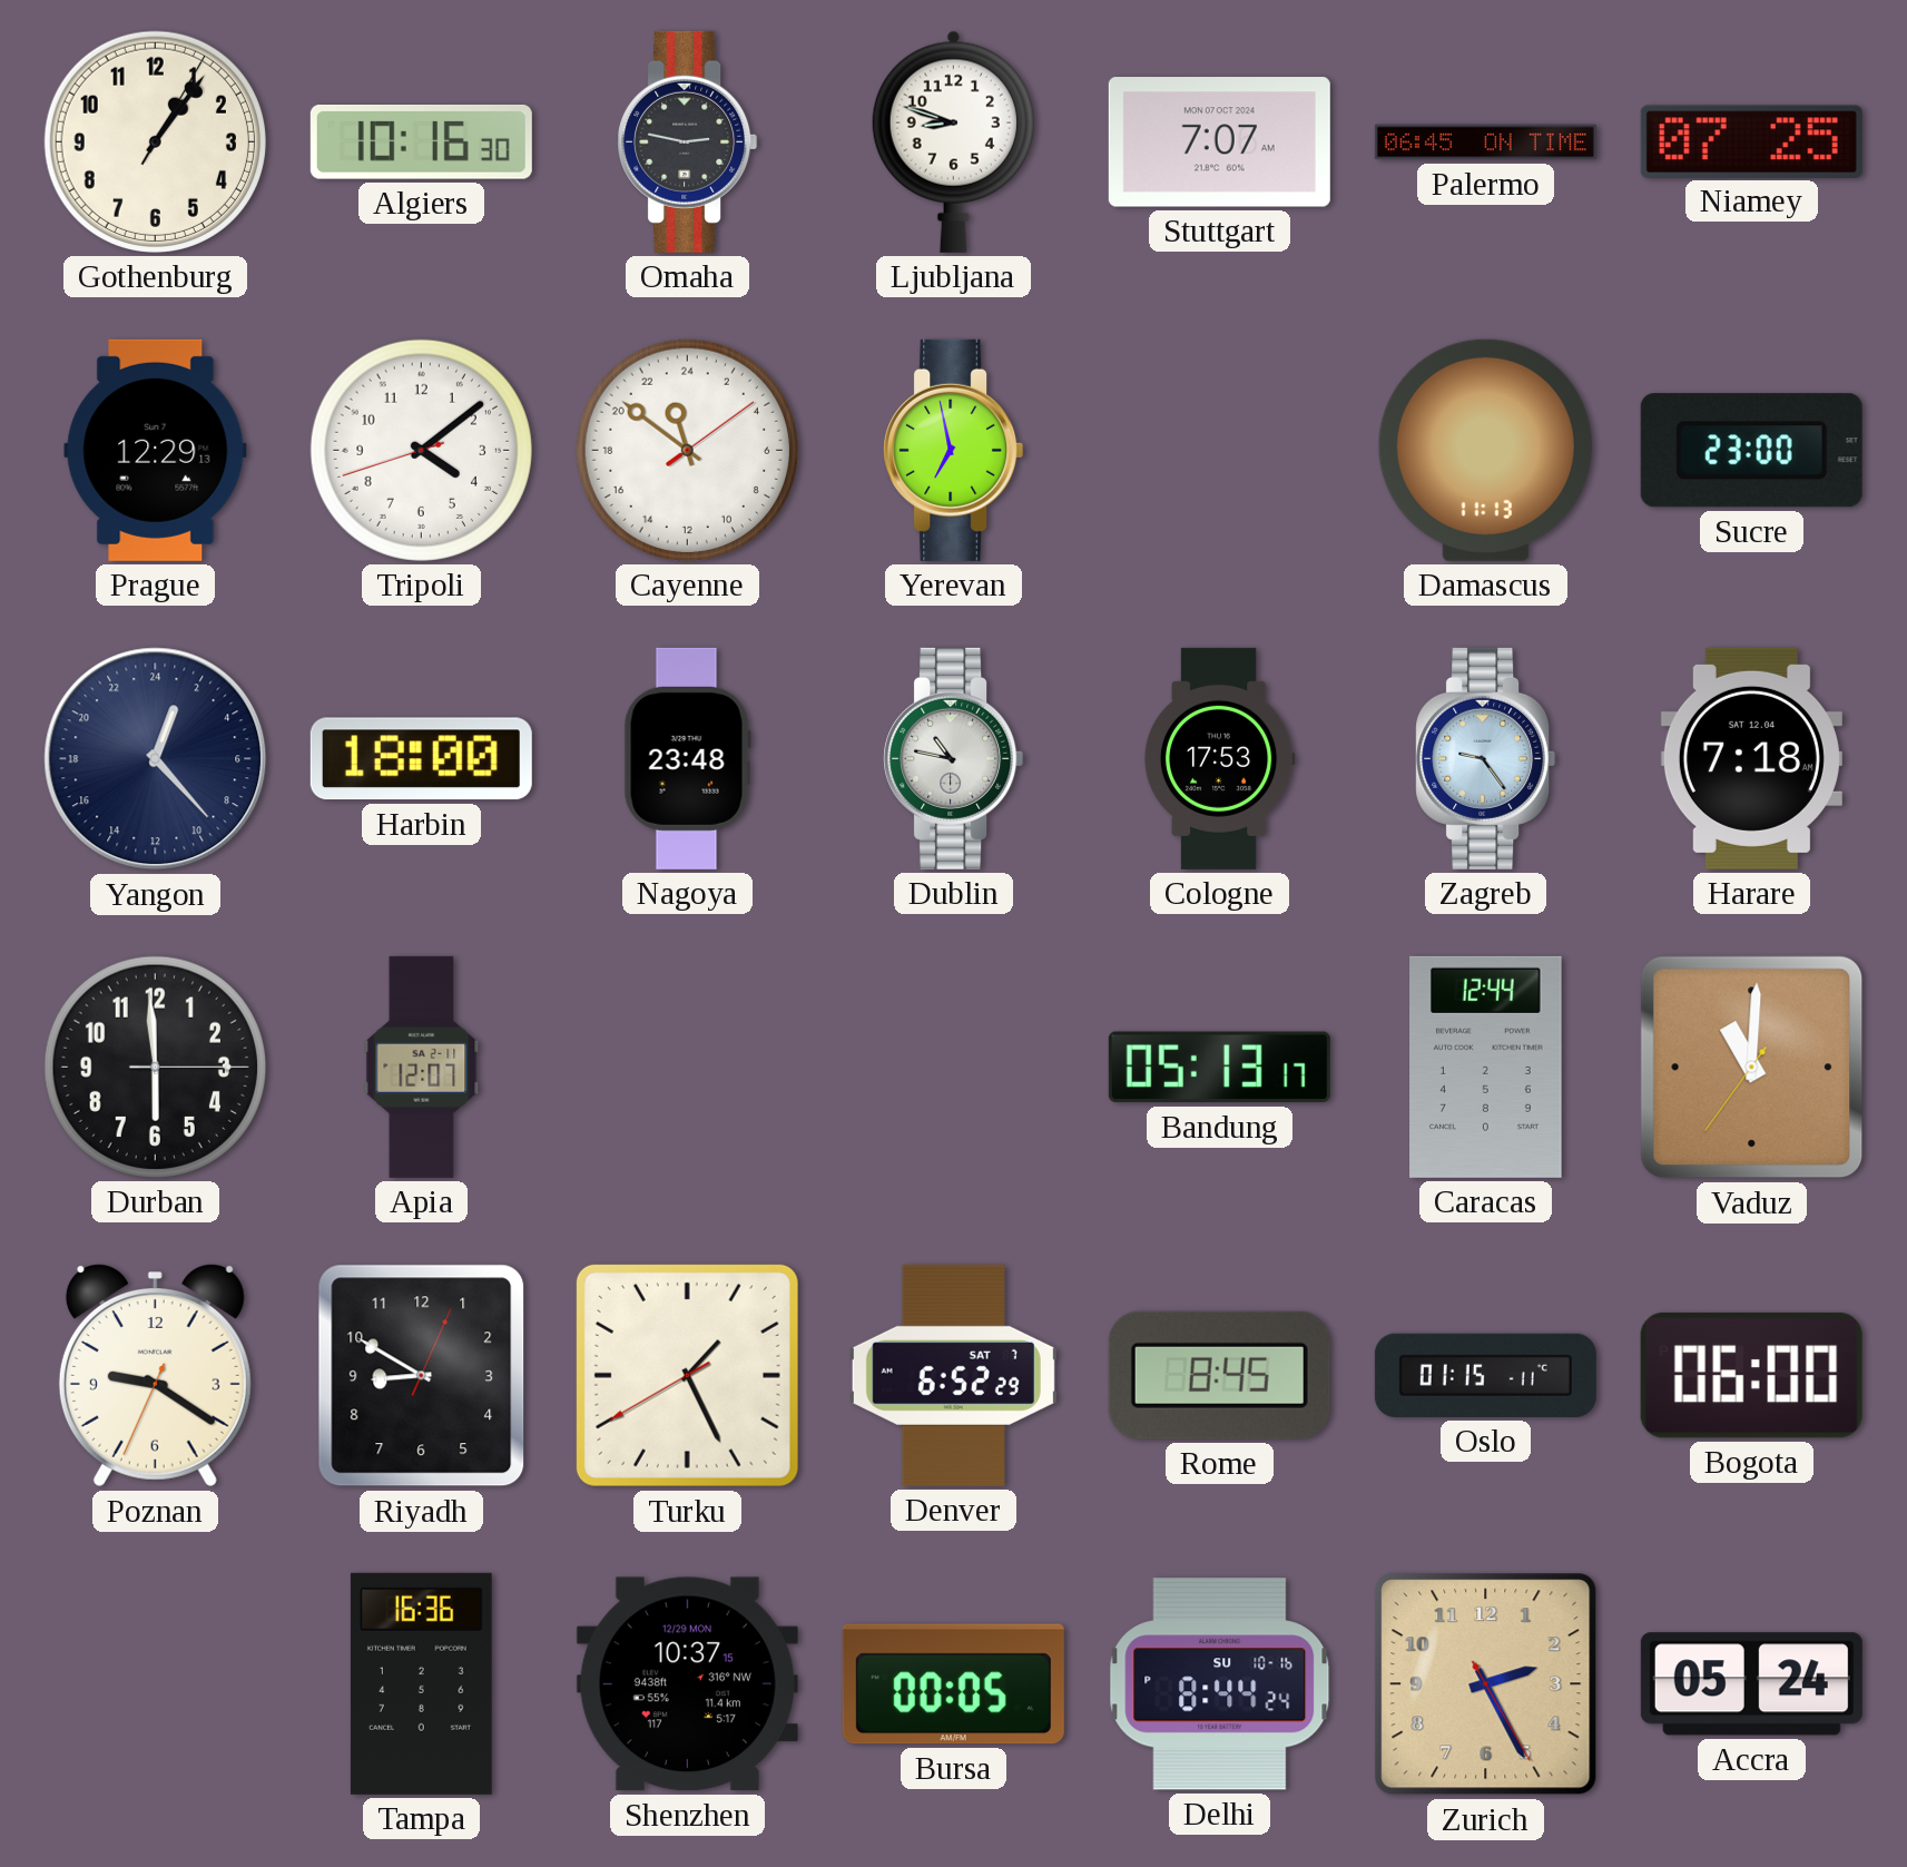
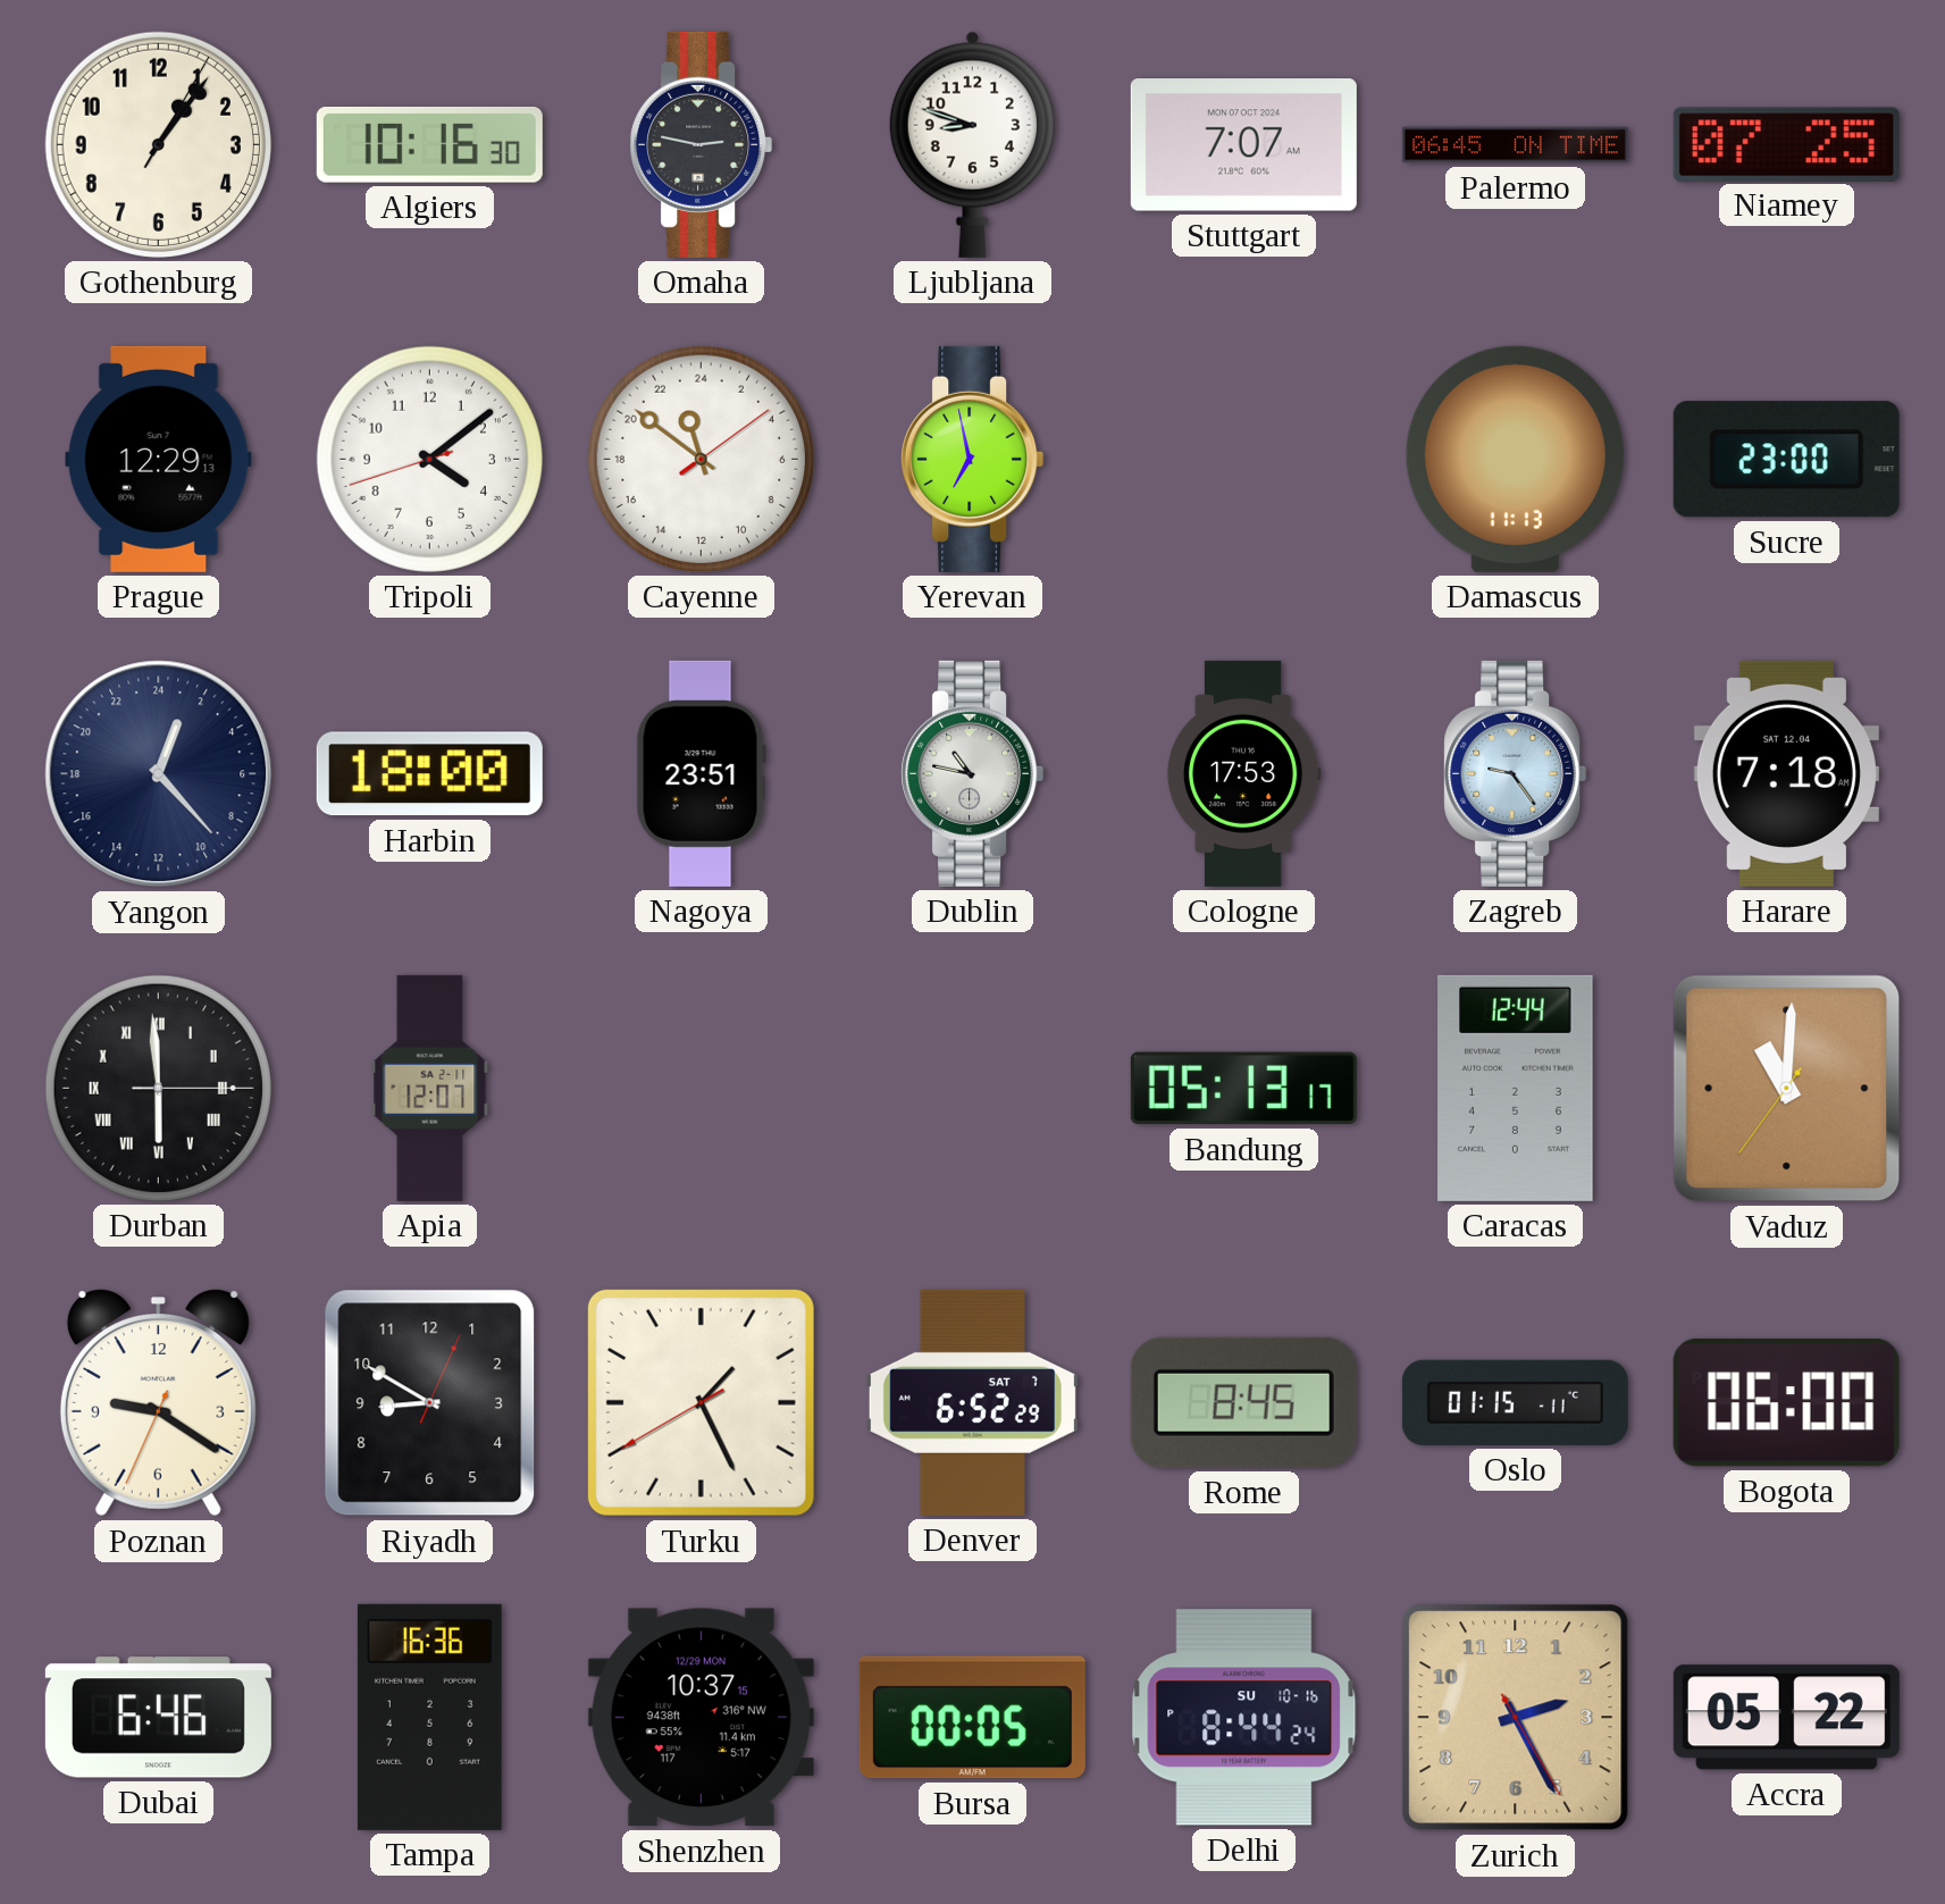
Nagoya: 23:48 -> 23:51
Durban numerals: Arabic -> Roman
Dubai: none -> 6:46
Accra: 05:24 -> 05:22
